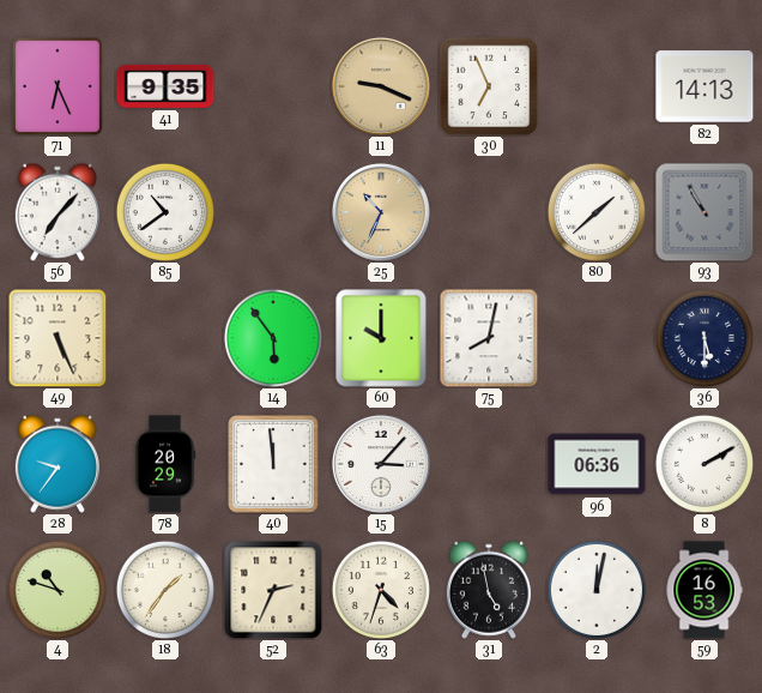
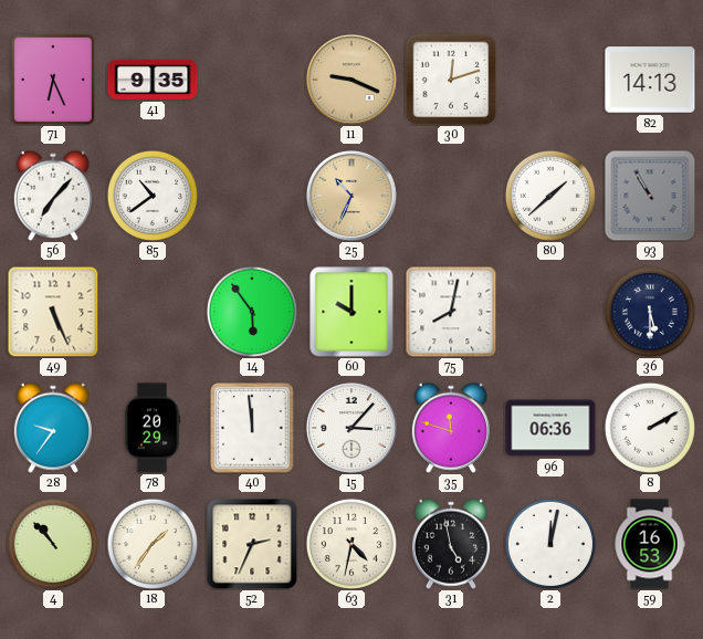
30: 6:56 -> 12:12
35: none -> 11:48
4: 10:48 -> 10:53
63: 4:33 -> 4:32
